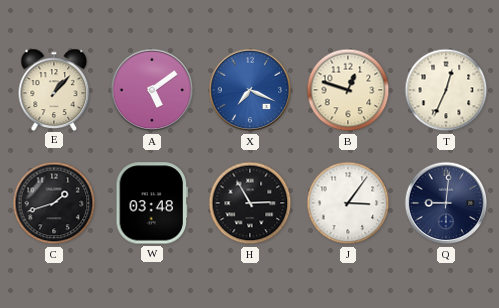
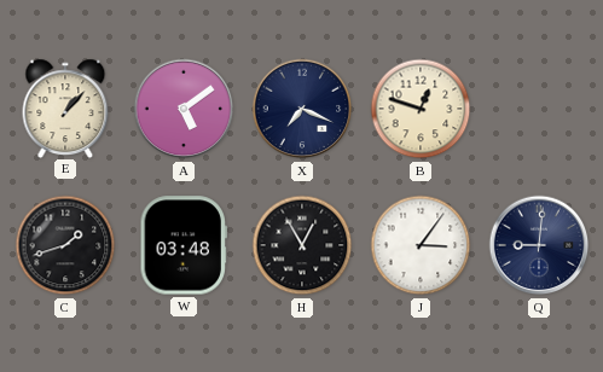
X dial: blue -> navy
T: 12:34 -> none
H: 2:55 -> 12:55
